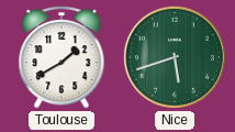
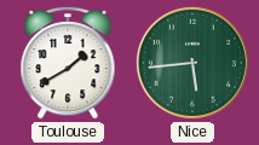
Nice: 5:42 -> 5:44
